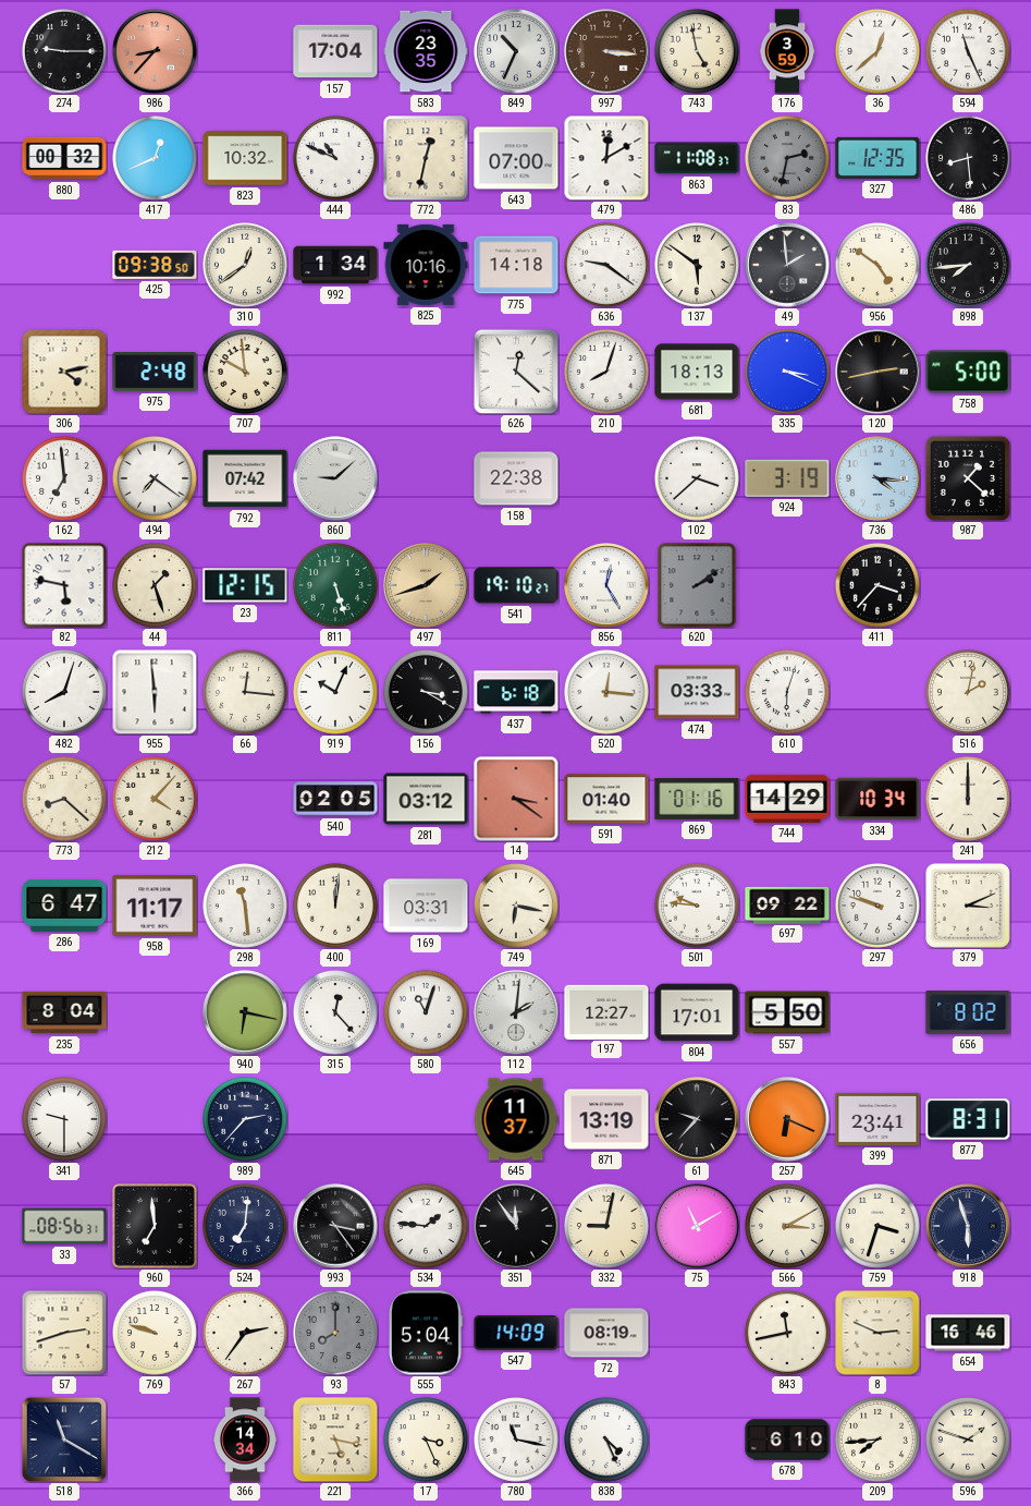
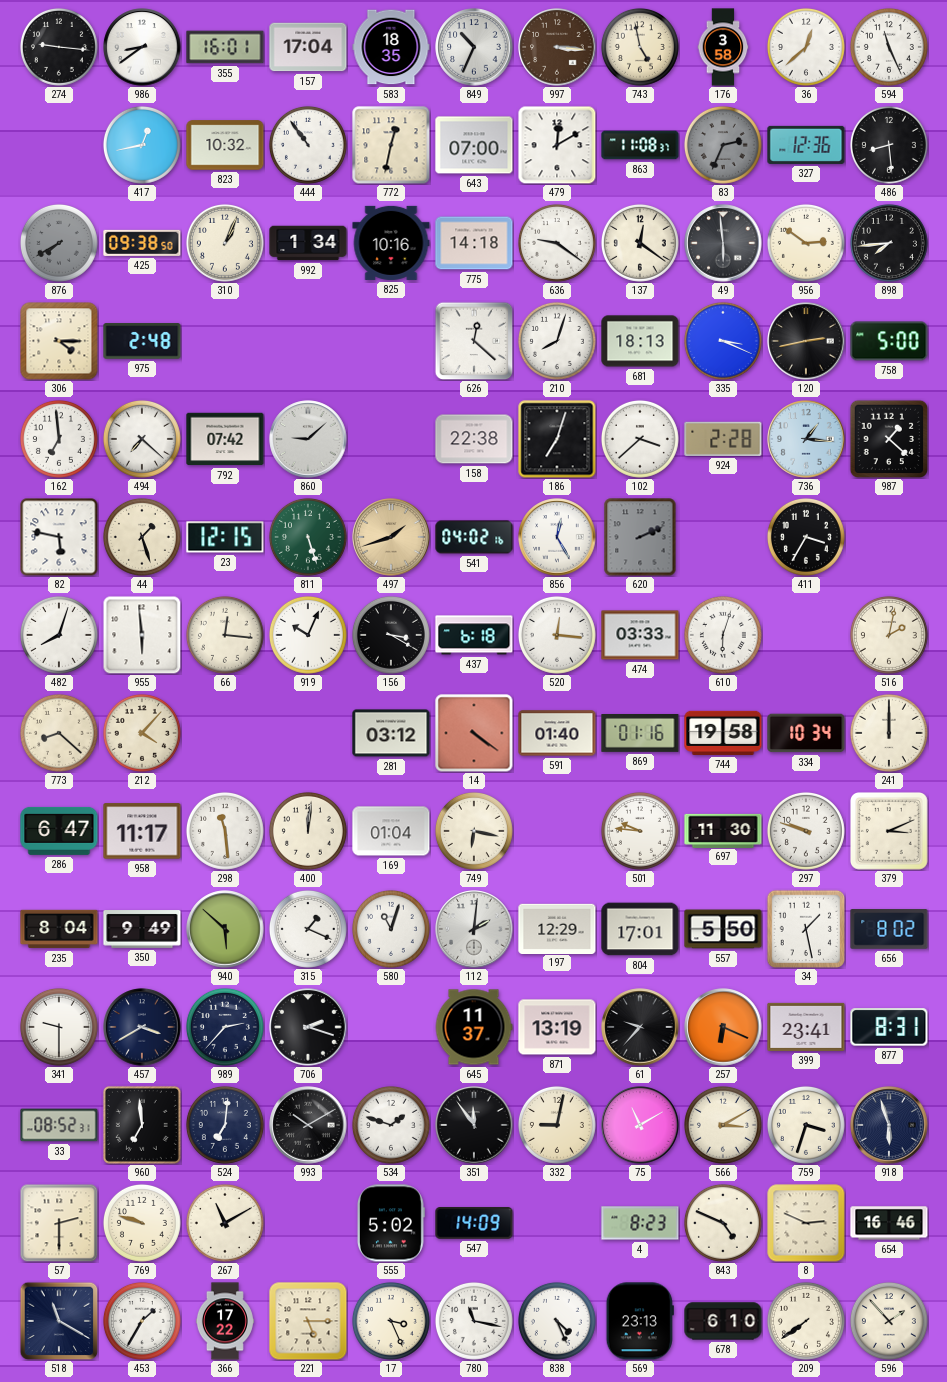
274: 9:15 -> 9:16
986: 8:37 -> 8:39
986 dial: salmon -> white
355: none -> 16:01
583: 23:35 -> 18:35
176: 3:59 -> 3:58
880: 00:32 -> none
417: 12:41 -> 12:43
444: 10:49 -> 10:54
83: 2:32 -> 2:34
327: 12:35 -> 12:36
876: none -> 7:40
310: 12:39 -> 1:04
137: 5:51 -> 12:21
49: 1:59 -> 5:59
956: 4:51 -> 2:51
306: 4:13 -> 4:15
707: 9:59 -> none
494: 7:21 -> 7:22
186: none -> 7:03
924: 3:19 -> 2:28
736: 4:16 -> 1:16
541: 19:10 -> 04:02
620: 2:09 -> 2:11
411: 3:37 -> 3:35
540: 02:05 -> none
14: 3:21 -> 4:21
744: 14:29 -> 19:58
169: 03:31 -> 01:04
697: 09:22 -> 11:30
350: none -> 9:49
940: 6:17 -> 5:52
315: 12:23 -> 1:19
197: 12:27 -> 12:29
34: none -> 1:28
457: none -> 3:40
706: none -> 2:18
33: 08:56 -> 08:52
993: 3:24 -> 10:10
534: 1:46 -> 1:48
57: 2:42 -> 2:30
267: 2:36 -> 11:10
93: 8:00 -> none
555: 5:04 -> 5:02
72: 08:19 -> none
4: none -> 8:23
843: 11:43 -> 4:49
453: none -> 1:35
366: 14:34 -> 17:22
221: 5:17 -> 5:15
569: none -> 23:13
209: 7:44 -> 7:39
596: 1:48 -> 1:53
